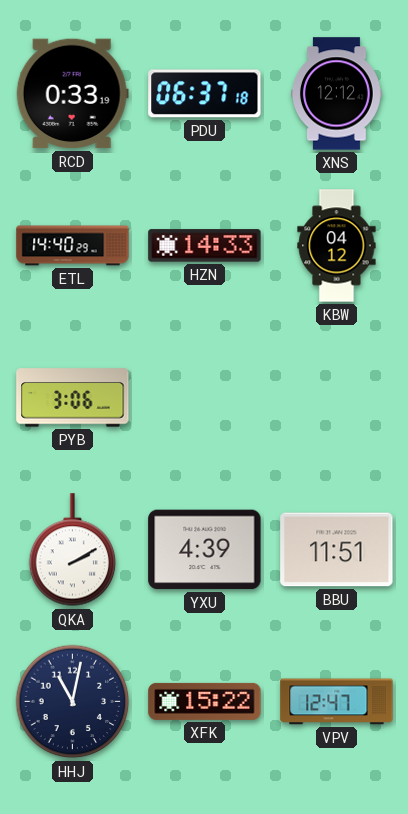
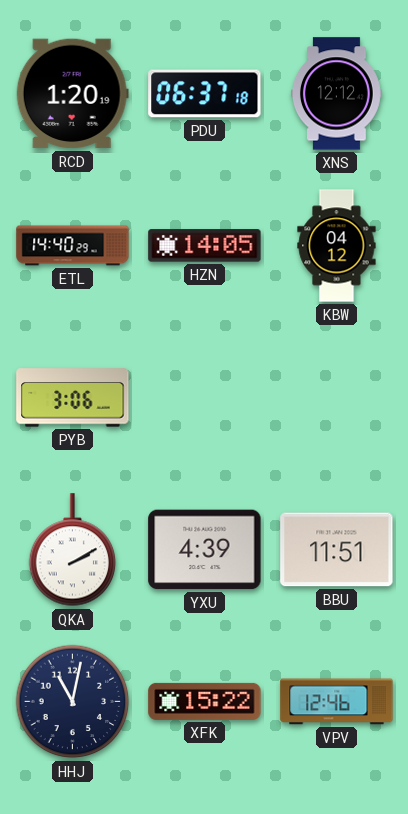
RCD: 0:33 -> 1:20
HZN: 14:33 -> 14:05
VPV: 12:47 -> 12:46
